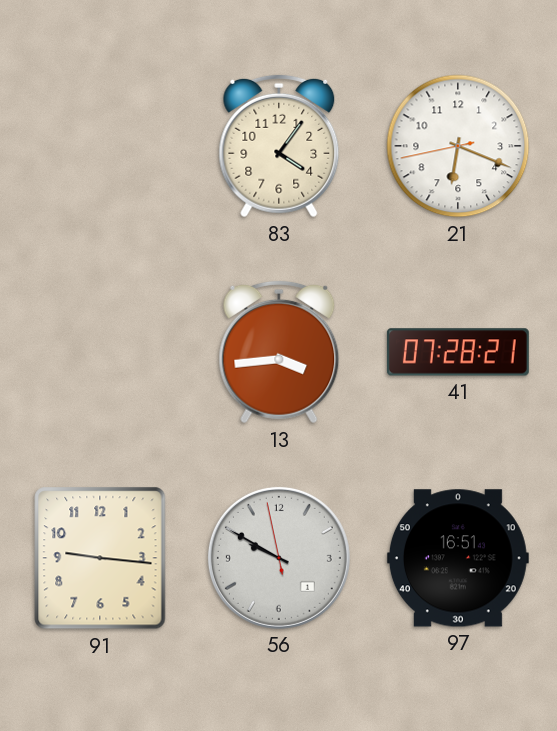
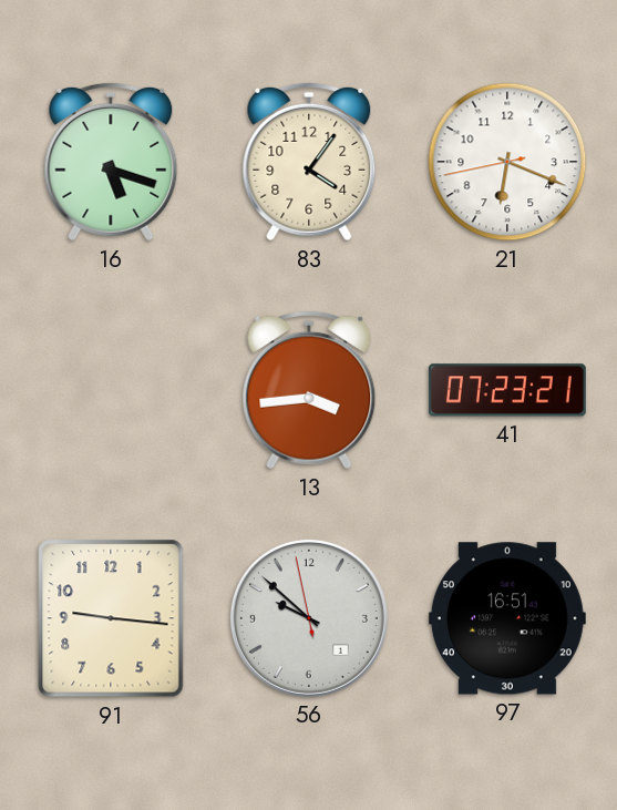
16: none -> 5:18
41: 07:28 -> 07:23
56: 9:49 -> 9:51
